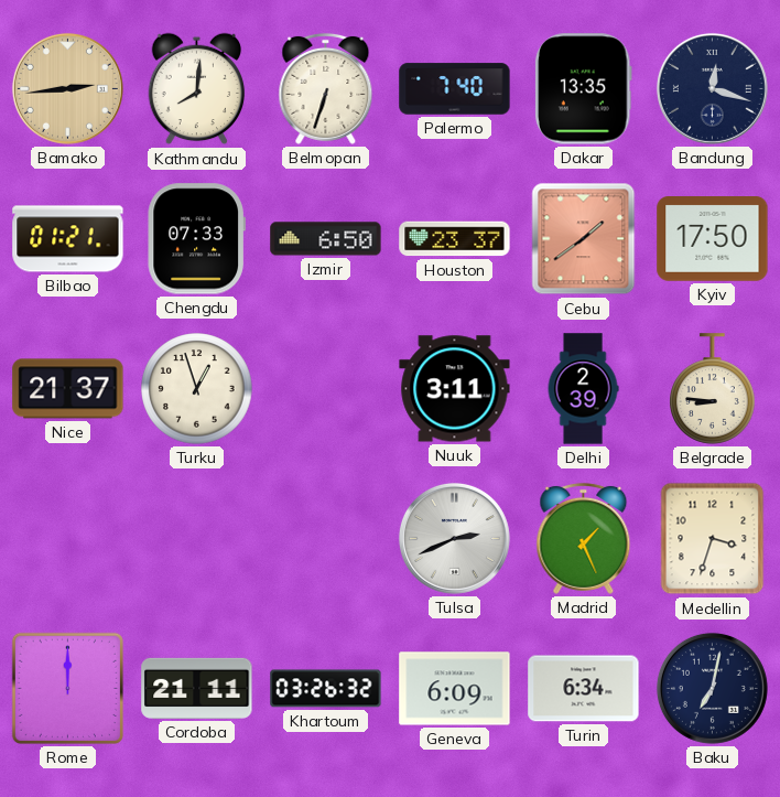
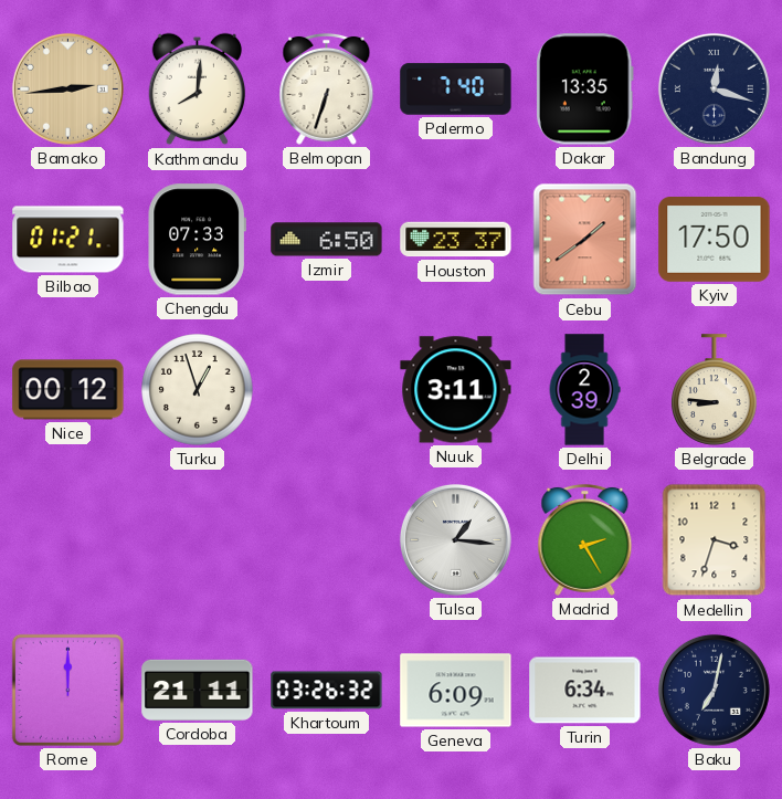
Nice: 21:37 -> 00:12
Tulsa: 2:41 -> 1:16
Madrid: 1:26 -> 2:25
